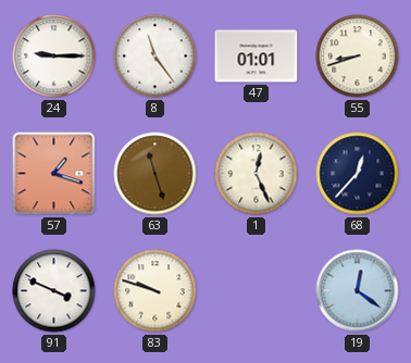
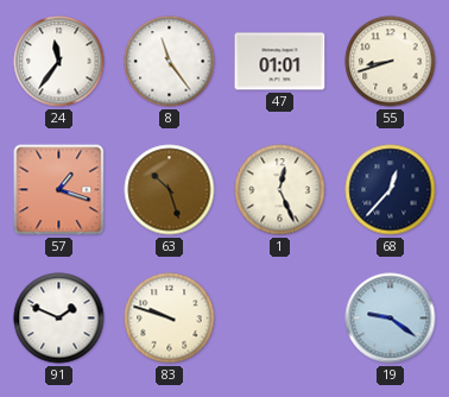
24: 9:15 -> 11:36
63: 11:27 -> 10:27
91: 3:49 -> 1:49
19: 12:21 -> 9:21
